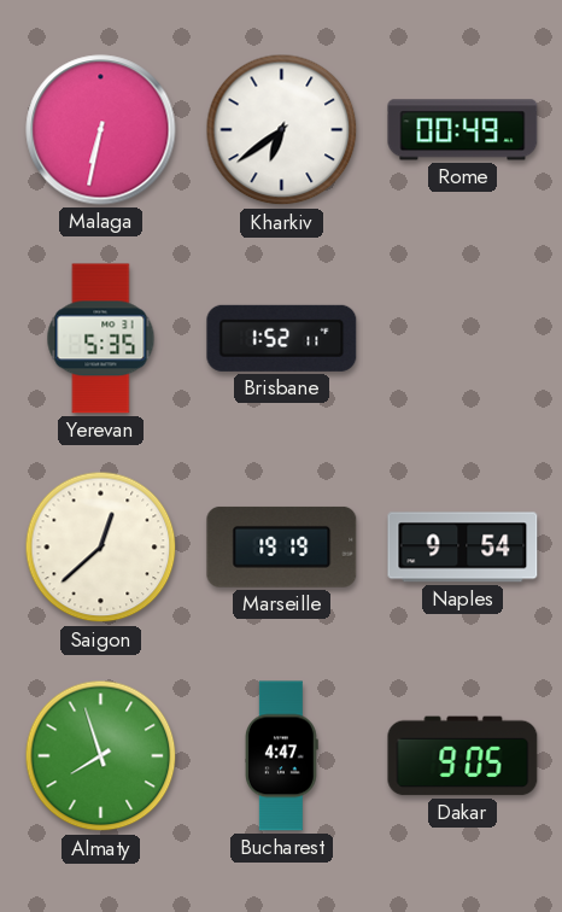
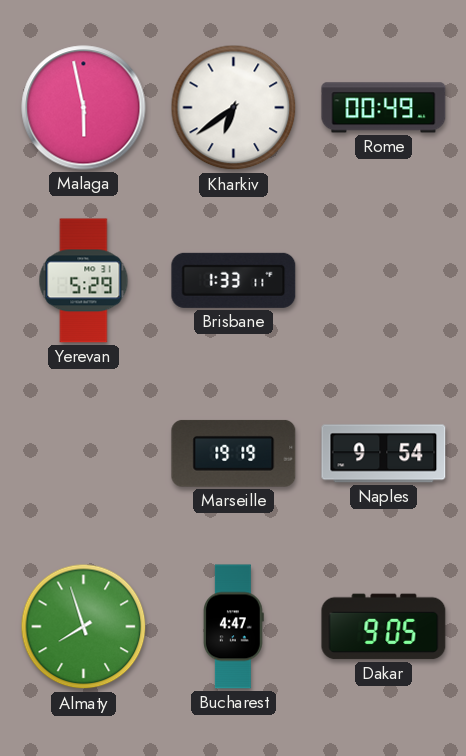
Malaga: 6:32 -> 5:58
Yerevan: 5:35 -> 5:29
Brisbane: 1:52 -> 1:33
Saigon: 12:38 -> none
